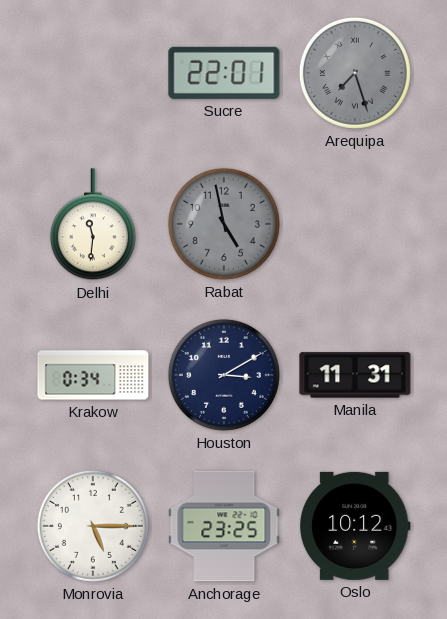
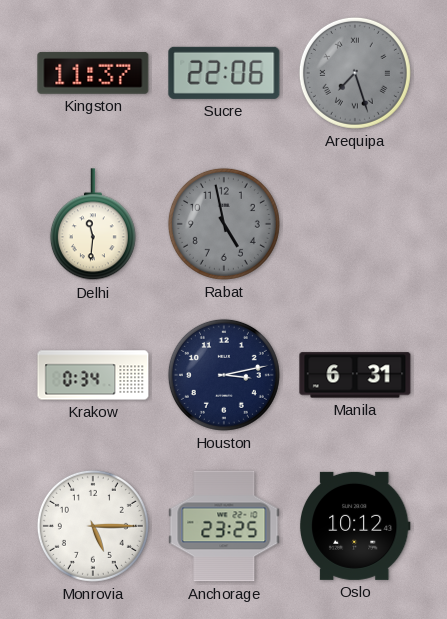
Kingston: none -> 11:37
Sucre: 22:01 -> 22:06
Houston: 3:10 -> 3:13
Manila: 11:31 -> 6:31
